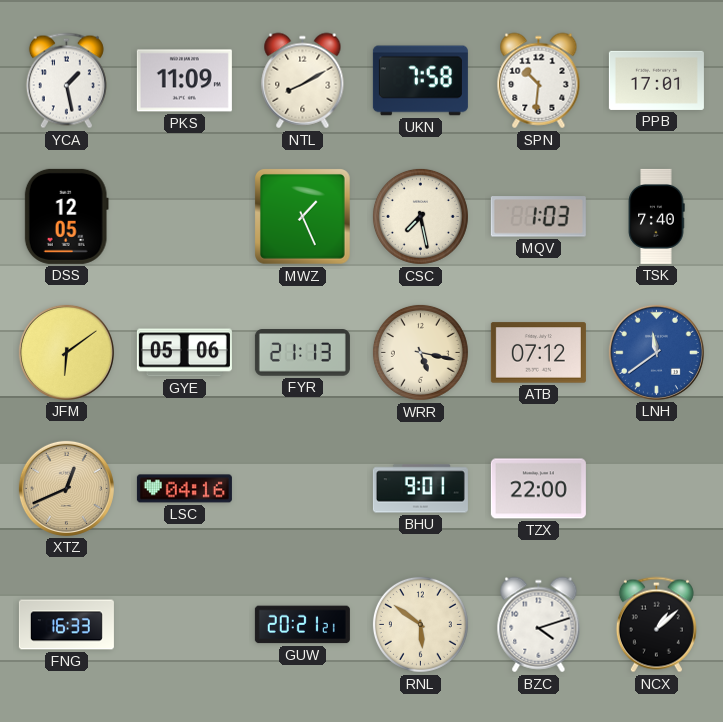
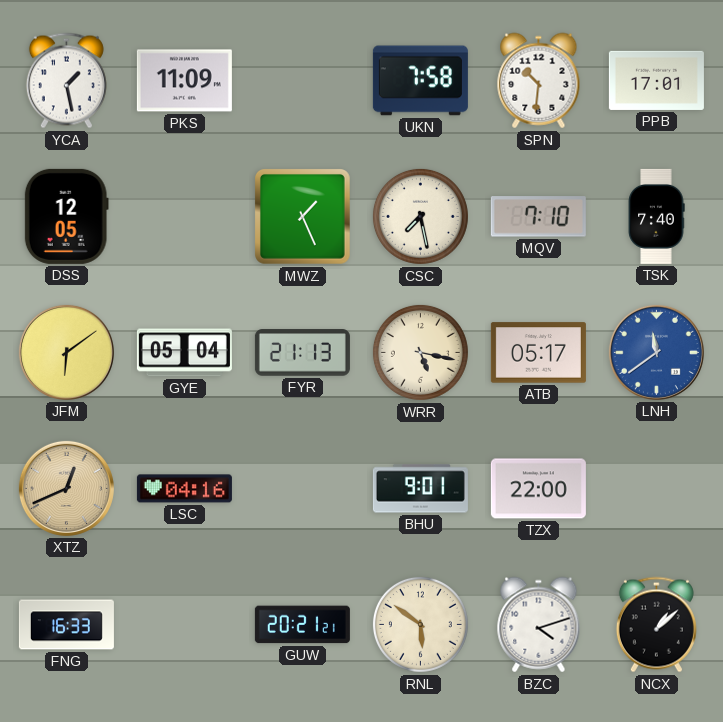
NTL: 8:10 -> none
MQV: 1:03 -> 7:10
GYE: 05:06 -> 05:04
ATB: 07:12 -> 05:17
